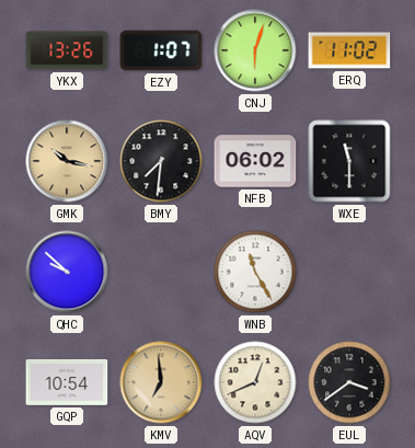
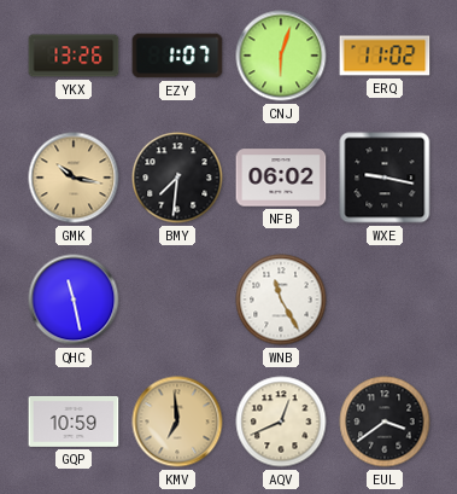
WXE: 11:30 -> 9:17
QHC: 9:52 -> 11:28
GQP: 10:54 -> 10:59
